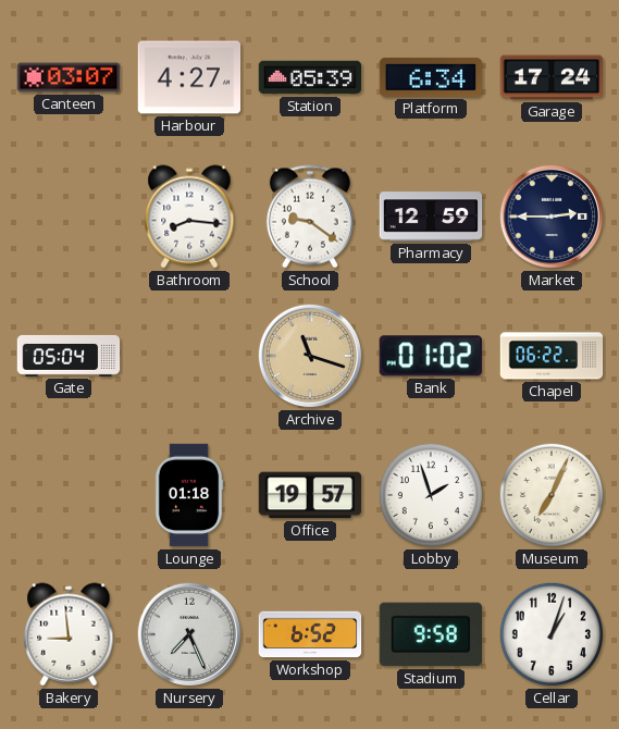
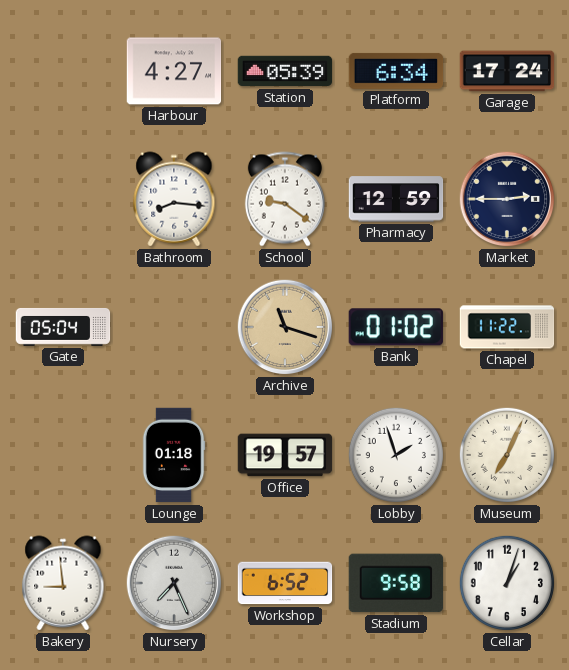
Canteen: 03:07 -> none
Chapel: 06:22 -> 11:22
